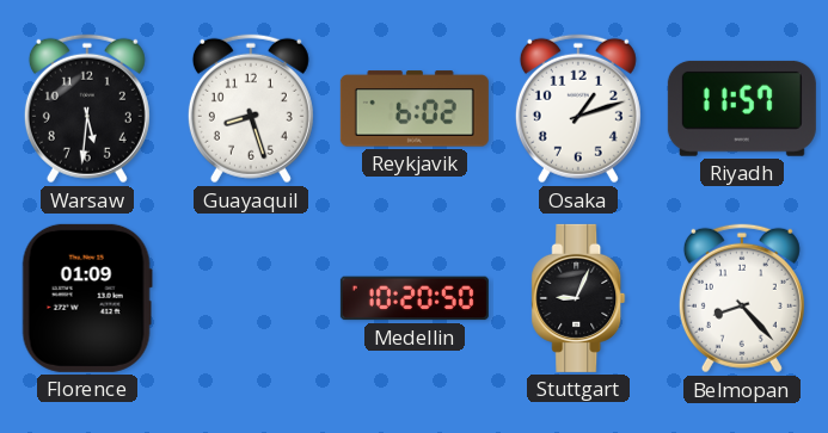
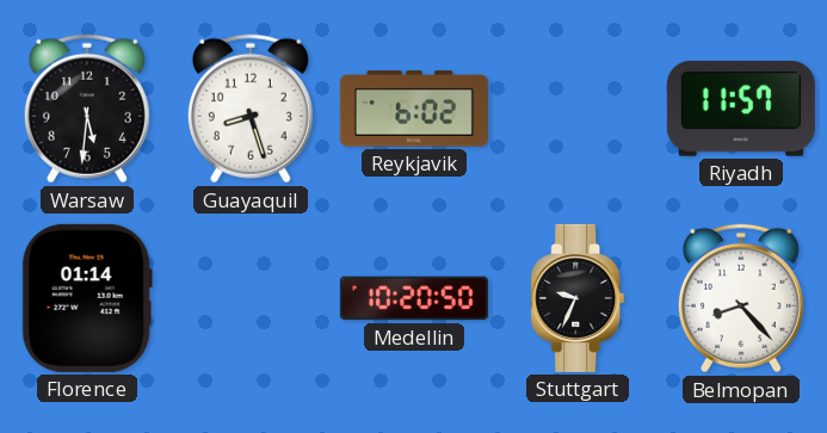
Osaka: 1:12 -> none
Florence: 01:09 -> 01:14
Stuttgart: 9:04 -> 9:34
